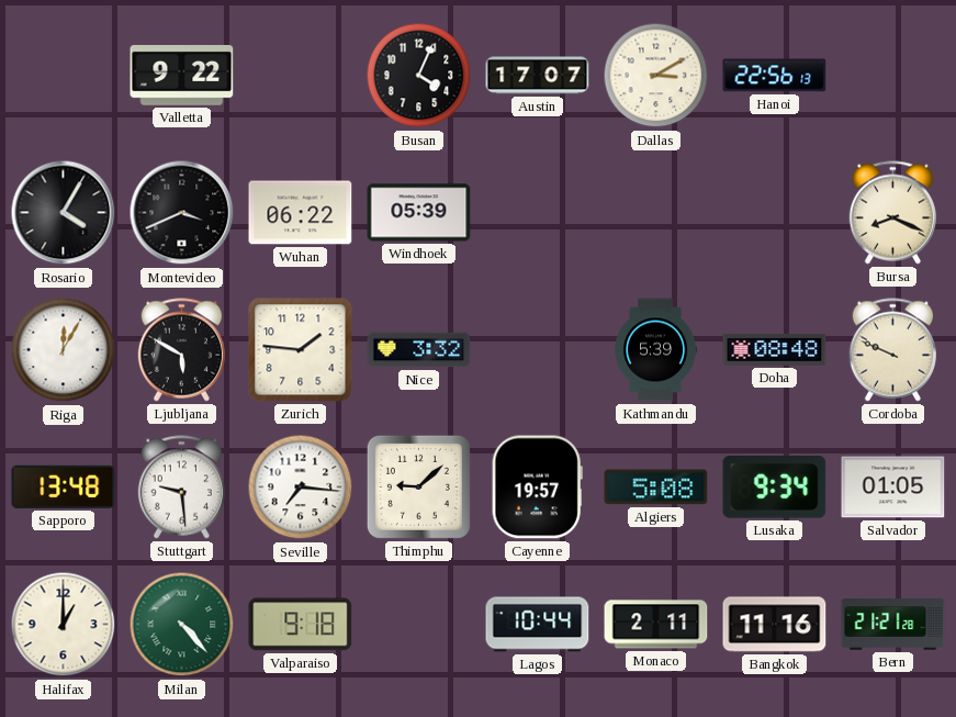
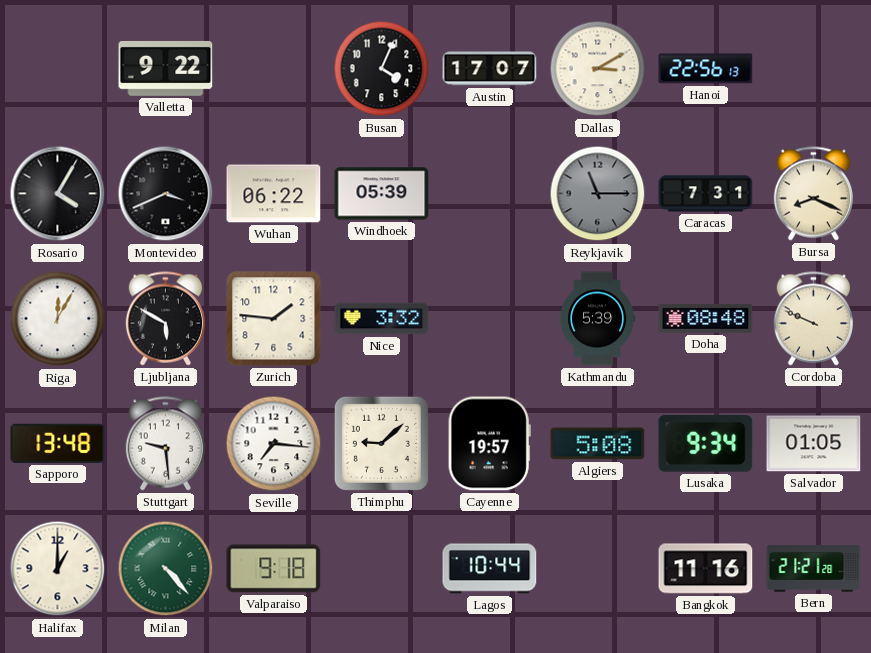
Reykjavik: none -> 11:15
Caracas: none -> 7:31
Monaco: 2:11 -> none
